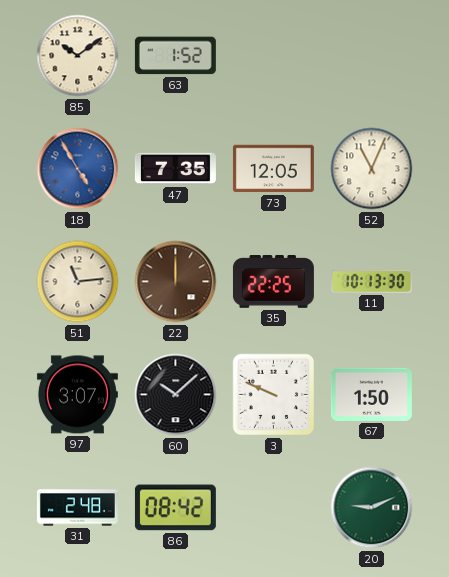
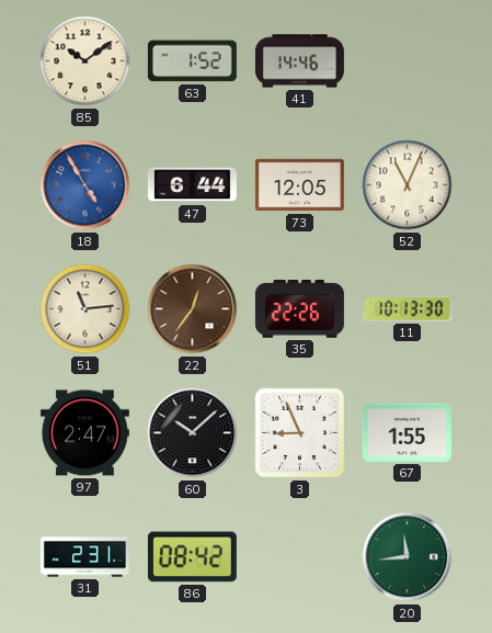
41: none -> 14:46
47: 7:35 -> 6:44
22: 12:00 -> 12:36
35: 22:25 -> 22:26
97: 3:07 -> 2:47
3: 9:49 -> 8:56
67: 1:50 -> 1:55
31: 2:48 -> 2:31
20: 9:11 -> 11:44
